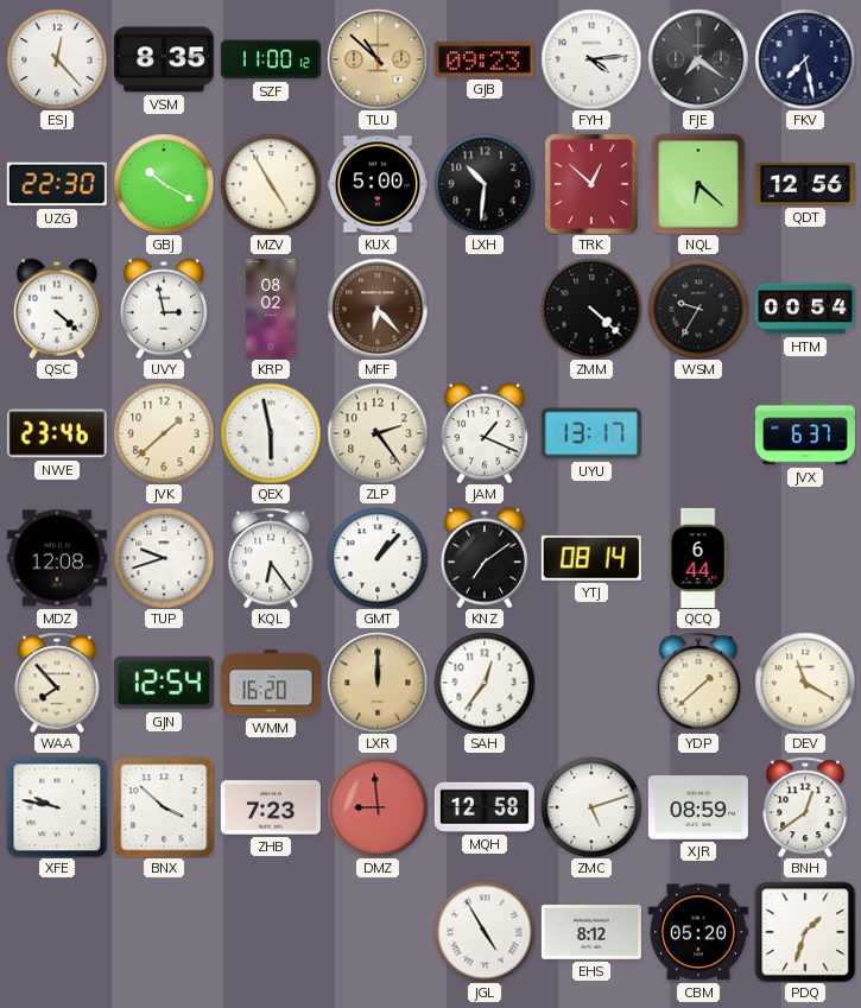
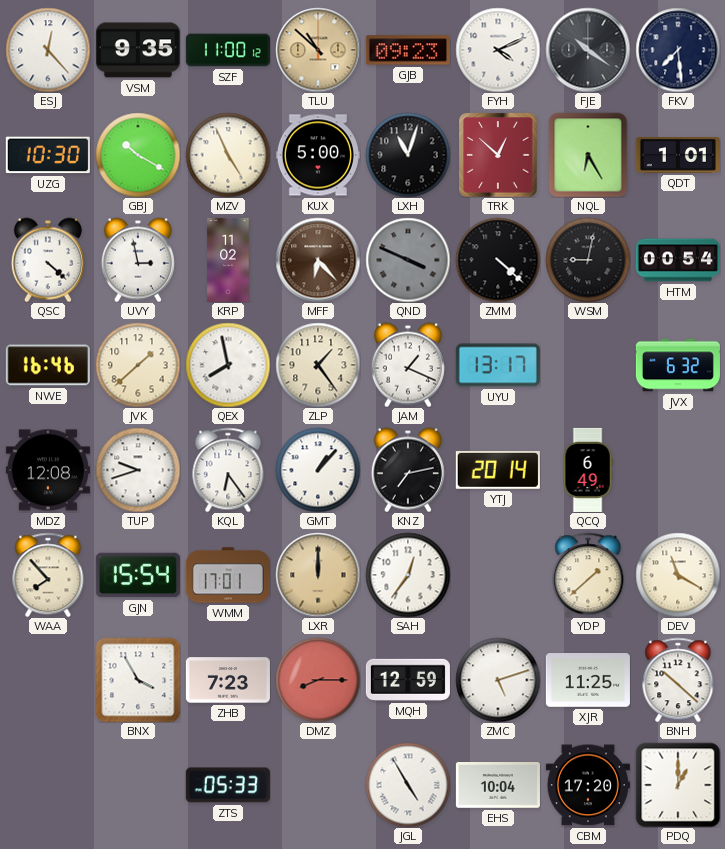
VSM: 8:35 -> 9:35
FYH: 4:14 -> 4:11
FJE: 7:21 -> 10:21
FKV: 7:28 -> 7:29
UZG: 22:30 -> 10:30
MZV: 4:55 -> 4:56
LXH: 10:31 -> 11:03
NQL: 6:22 -> 6:25
QDT: 12:56 -> 1:01
KRP: 08:02 -> 11:02
QND: none -> 3:49
WSM: 9:35 -> 9:02
NWE: 23:46 -> 16:46
QEX: 5:58 -> 7:58
ZLP: 2:24 -> 1:24
JVX: 6:37 -> 6:32
KNZ: 7:09 -> 7:13
YTJ: 08:14 -> 20:14
QCQ: 6:44 -> 6:49
GJN: 12:54 -> 15:54
WMM: 16:20 -> 17:01
XFE: 9:47 -> none
BNX: 3:52 -> 3:55
DMZ: 8:59 -> 8:15
MQH: 12:58 -> 12:59
XJR: 08:59 -> 11:25
BNH: 12:39 -> 10:22
ZTS: none -> 05:33
EHS: 8:12 -> 10:04
CBM: 05:20 -> 17:20
PDQ: 1:33 -> 1:00
